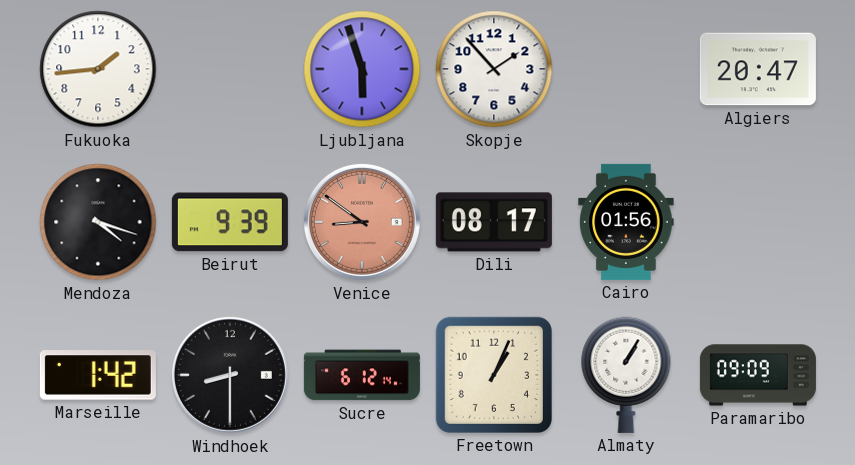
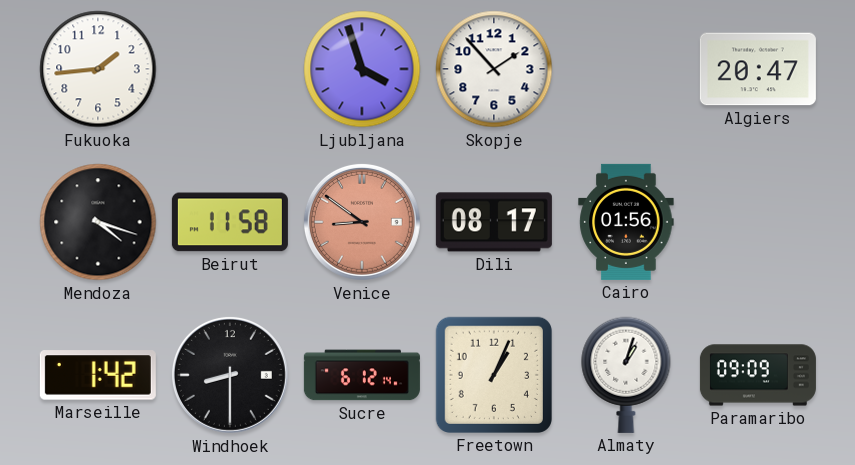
Ljubljana: 5:57 -> 3:57
Beirut: 9:39 -> 11:58
Almaty: 1:05 -> 1:03
